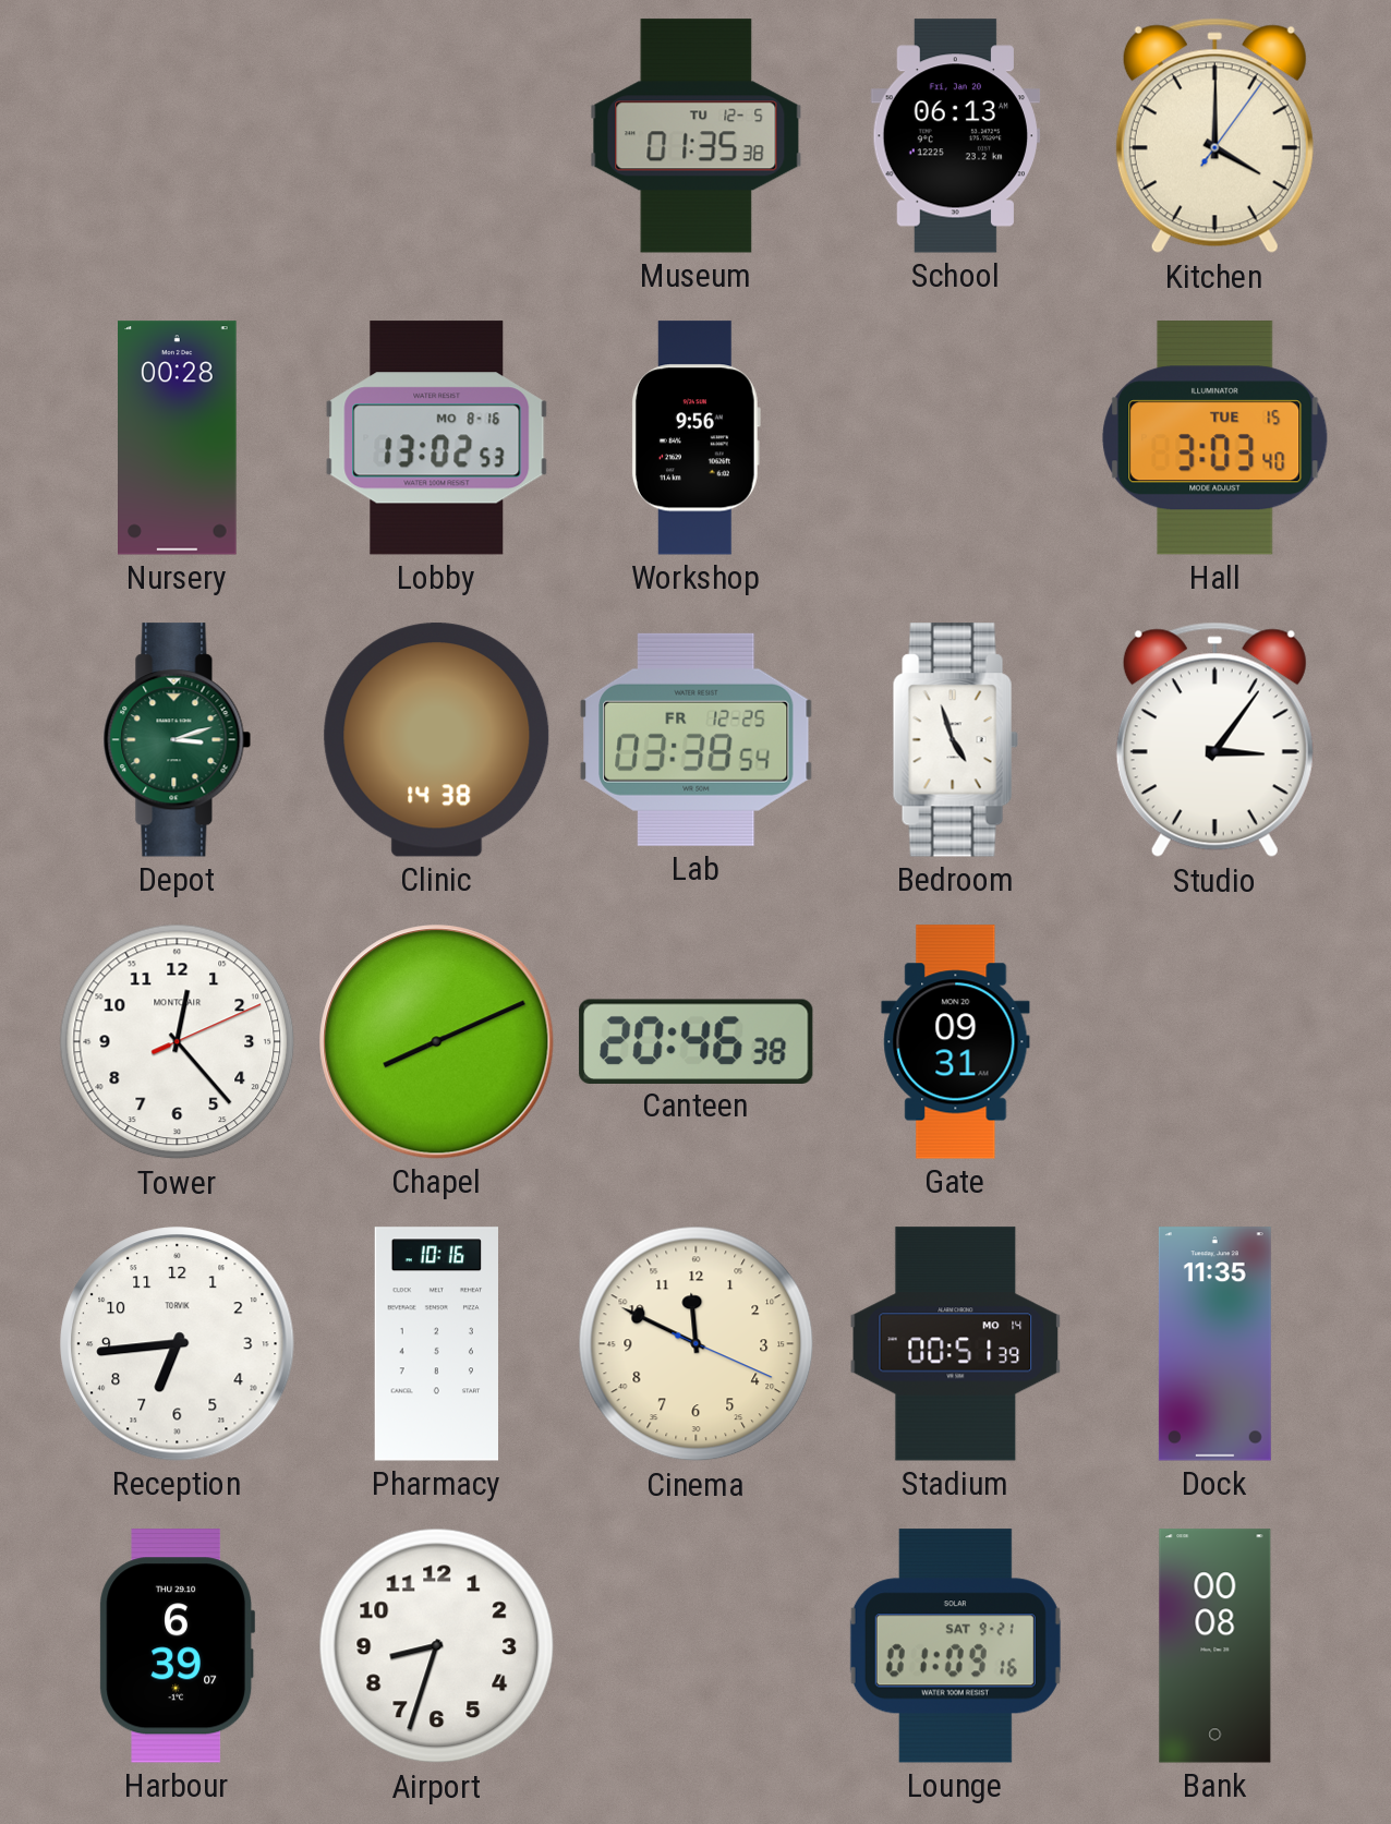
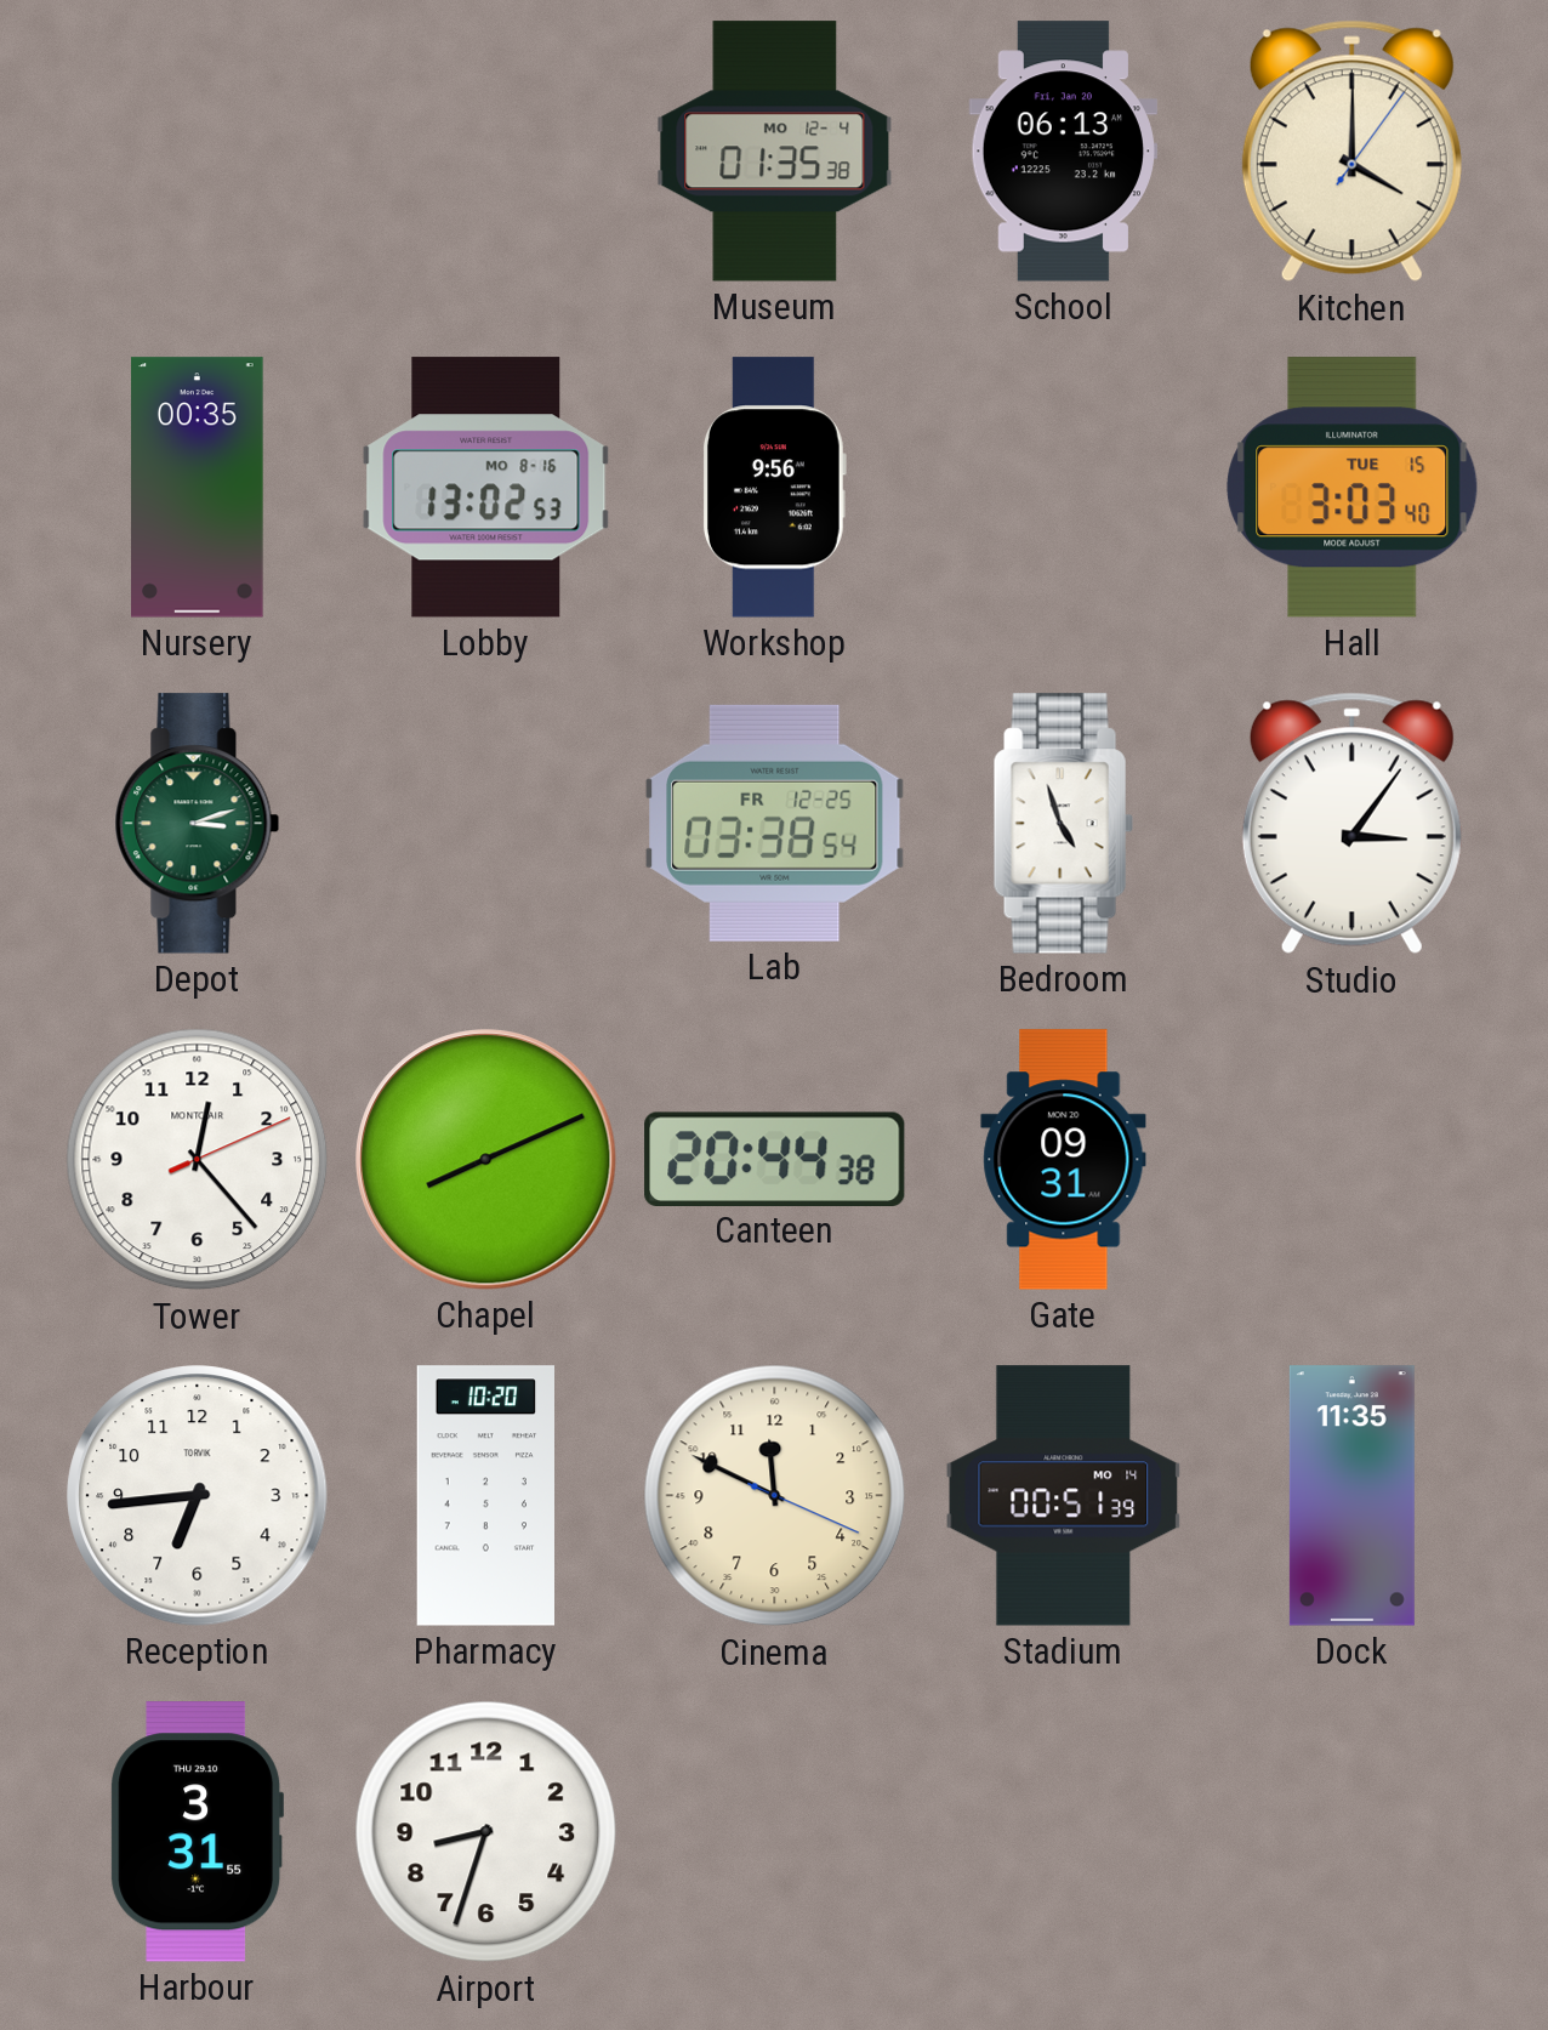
Museum date: TU 12-5 -> MO 12-4
Nursery: 00:28 -> 00:35
Clinic: 14:38 -> none
Canteen: 20:46 -> 20:44
Pharmacy: 10:16 -> 10:20
Harbour: 6:39 -> 3:31
Lounge: 01:09 -> none
Bank: 00:08 -> none
